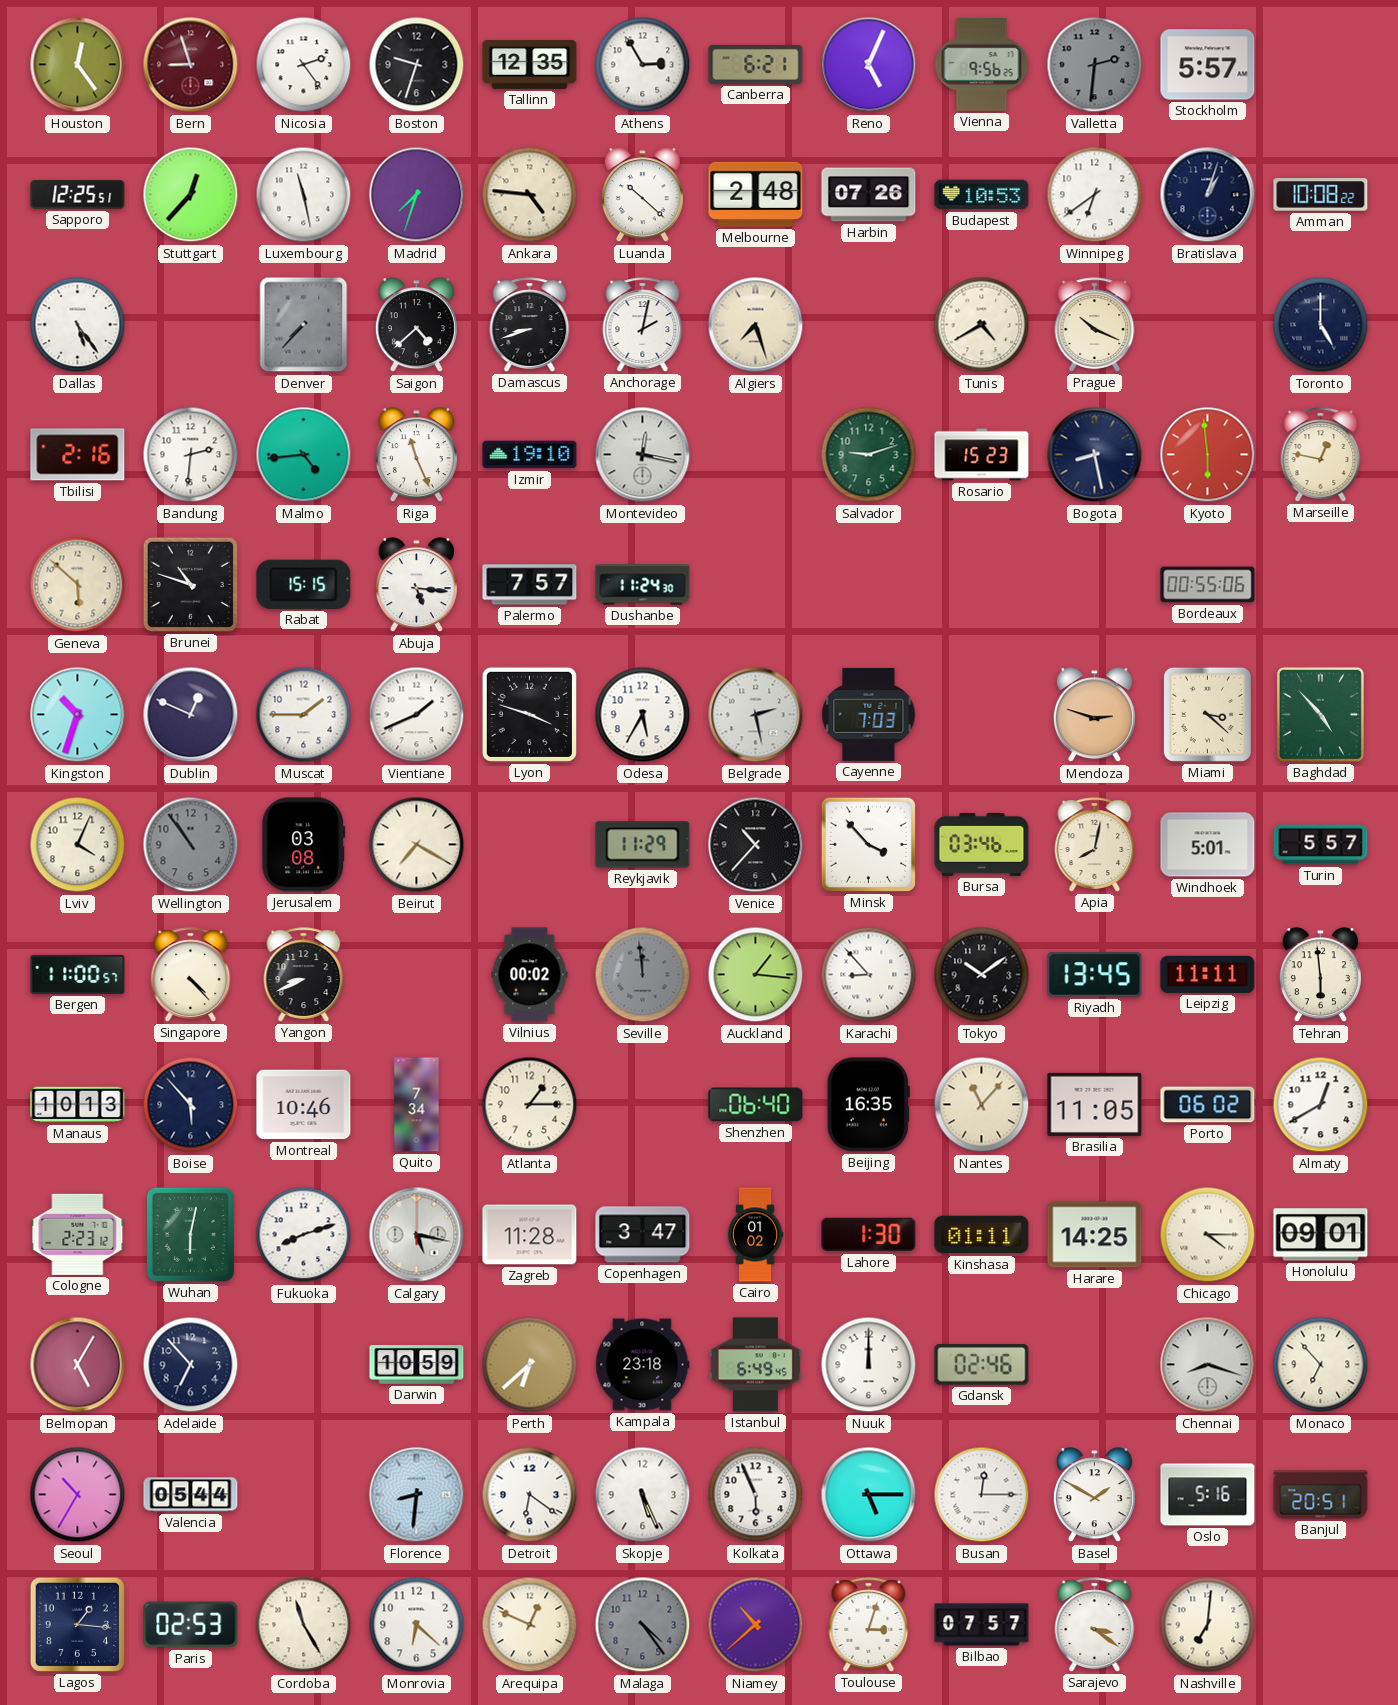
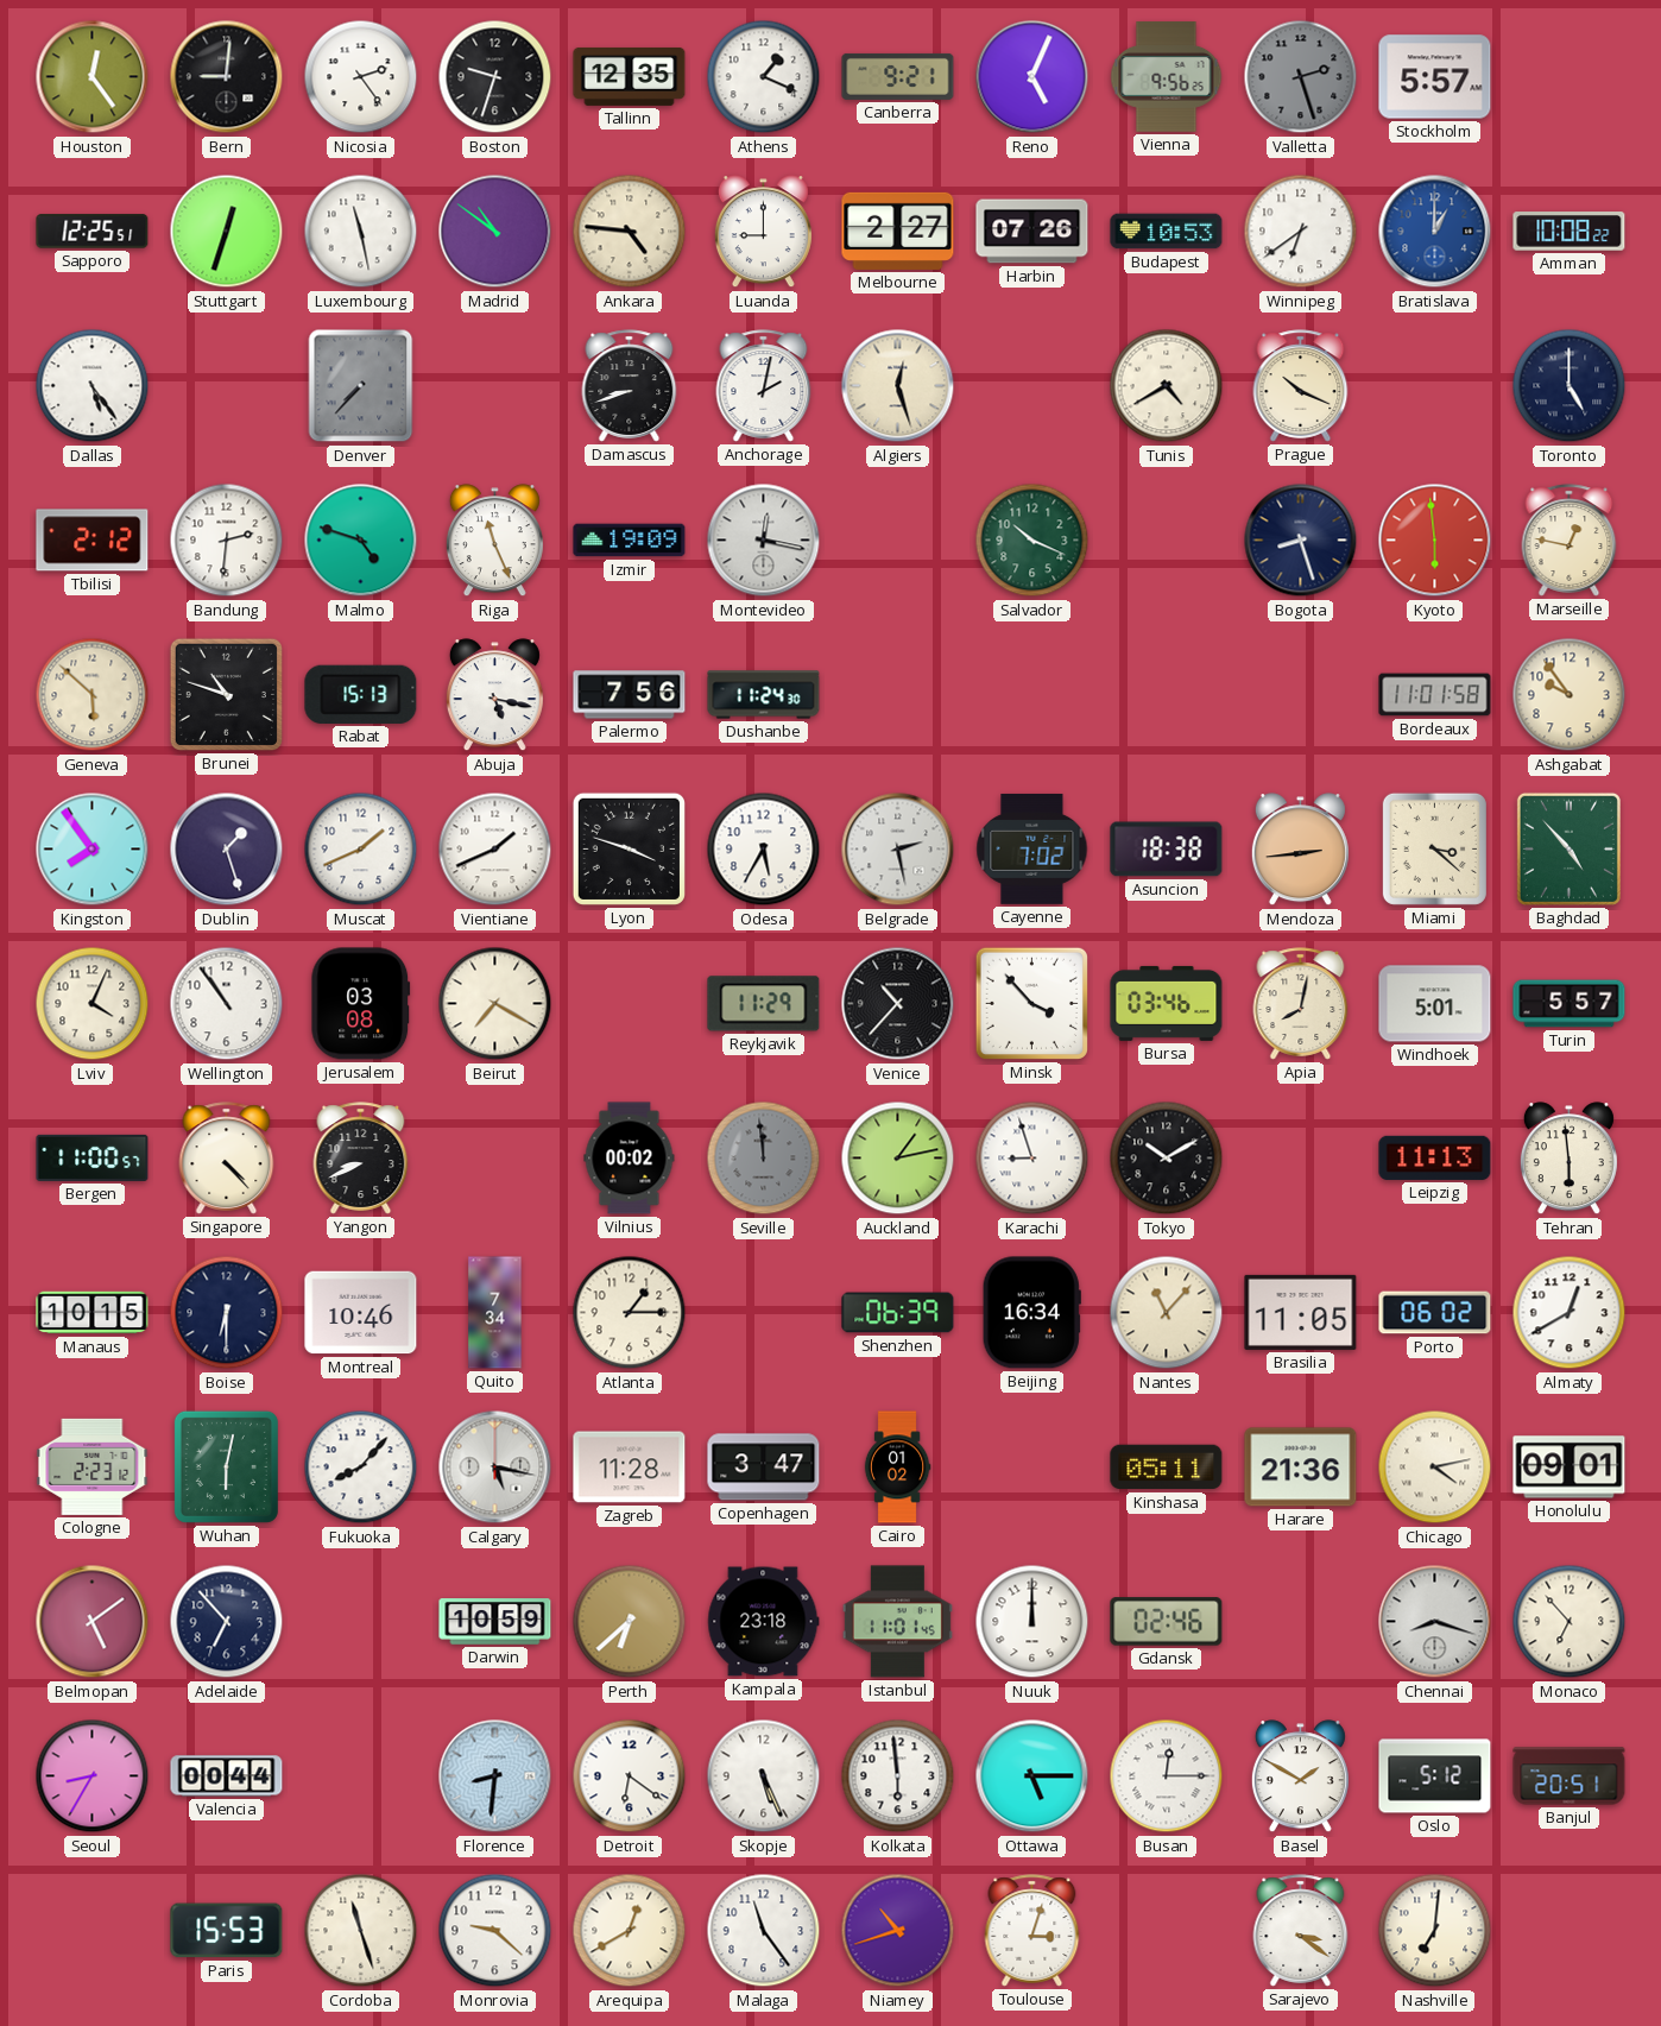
Bern: 8:57 -> 9:01
Bern dial: burgundy -> black
Athens: 2:55 -> 1:19
Canberra: 6:21 -> 9:21
Valletta: 2:31 -> 2:27
Stuttgart: 12:37 -> 12:33
Madrid: 7:33 -> 10:51
Luanda: 10:22 -> 9:00
Melbourne: 2:48 -> 2:27
Bratislava: 1:03 -> 1:00
Bratislava dial: navy -> blue
Saigon: 4:38 -> none
Algiers: 7:27 -> 12:27
Tbilisi: 2:16 -> 2:12
Malmo: 4:44 -> 4:48
Izmir: 19:10 -> 19:09
Salvador: 9:12 -> 10:19
Rosario: 15:23 -> none
Bogota: 8:28 -> 8:27
Rabat: 15:15 -> 15:13
Abuja: 5:16 -> 5:17
Palermo: 7:57 -> 7:56
Bordeaux: 00:55 -> 11:01
Ashgabat: none -> 9:54
Kingston: 10:33 -> 7:54
Dublin: 12:49 -> 1:27
Muscat: 1:45 -> 1:41
Cayenne: 7:03 -> 7:02
Asuncion: none -> 18:38
Mendoza: 2:48 -> 2:44
Wellington dial: grey -> white
Auckland: 1:16 -> 1:13
Karachi: 8:53 -> 8:57
Tokyo: 10:09 -> 10:10
Riyadh: 13:45 -> none
Leipzig: 11:11 -> 11:13
Manaus: 10:13 -> 10:15
Boise: 5:53 -> 6:30
Shenzhen: 06:40 -> 06:39
Beijing: 16:35 -> 16:34
Fukuoka: 8:12 -> 8:07
Lahore: 1:30 -> none
Kinshasa: 01:11 -> 05:11
Harare: 14:25 -> 21:36
Chicago: 4:15 -> 4:13
Belmopan: 5:05 -> 5:09
Istanbul: 6:49 -> 11:01
Seoul: 10:35 -> 8:35
Valencia: 05:44 -> 00:44
Kolkata: 5:56 -> 5:59
Oslo: 5:16 -> 5:12
Lagos: 1:16 -> none
Paris: 02:53 -> 15:53
Cordoba: 11:25 -> 11:27
Monrovia: 6:22 -> 9:22
Arequipa: 12:49 -> 12:40
Malaga: 4:24 -> 11:24
Malaga dial: grey -> white
Niamey: 10:38 -> 10:42
Bilbao: 07:57 -> none
